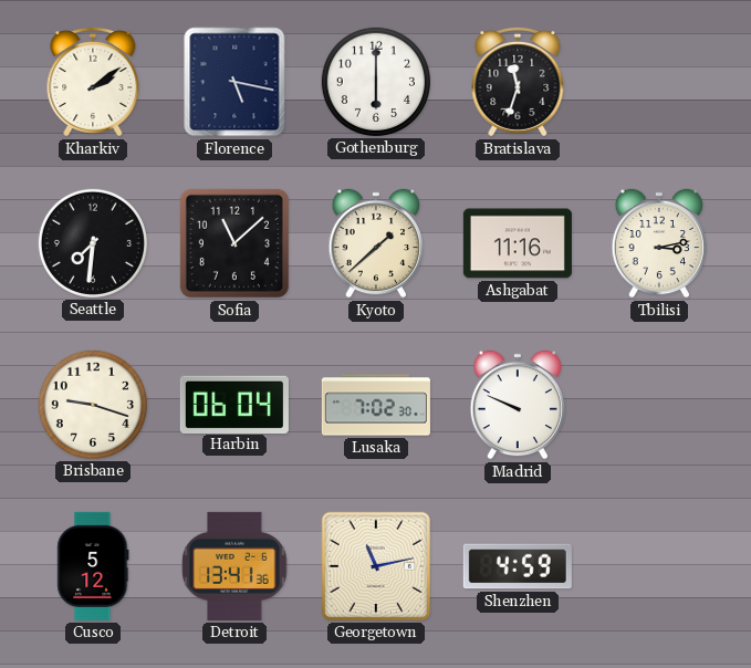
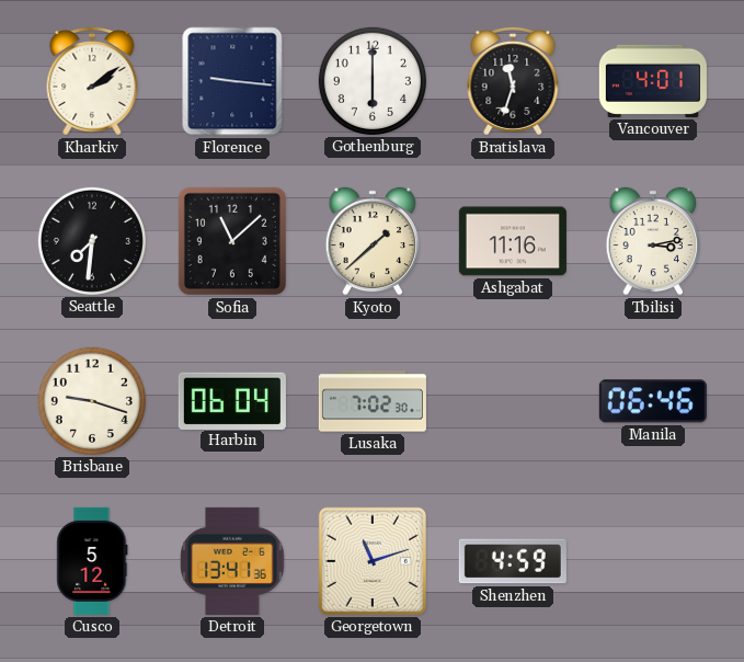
Florence: 5:17 -> 9:16
Vancouver: none -> 4:01
Madrid: 9:49 -> none
Manila: none -> 06:46
Georgetown: 11:13 -> 11:12
